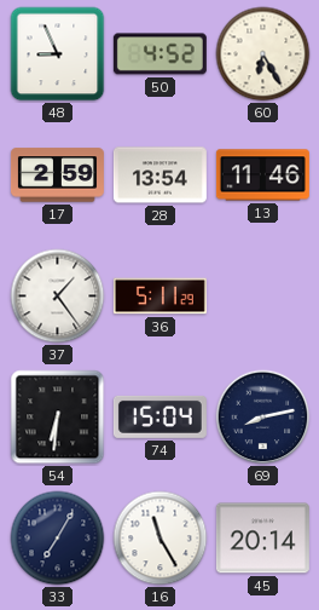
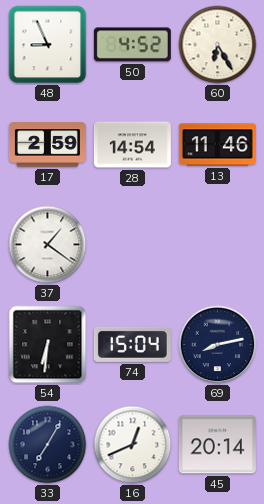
28: 13:54 -> 14:54
37: 1:24 -> 1:21
36: 5:11 -> none
16: 11:25 -> 12:41
